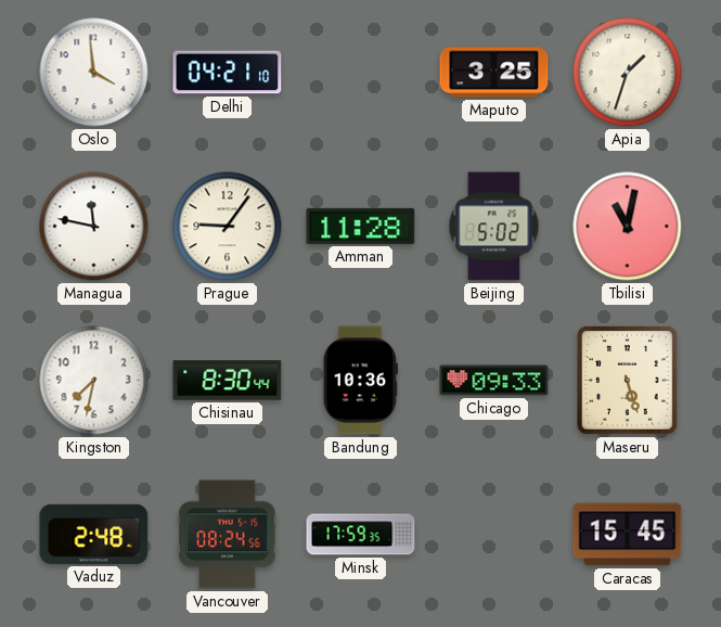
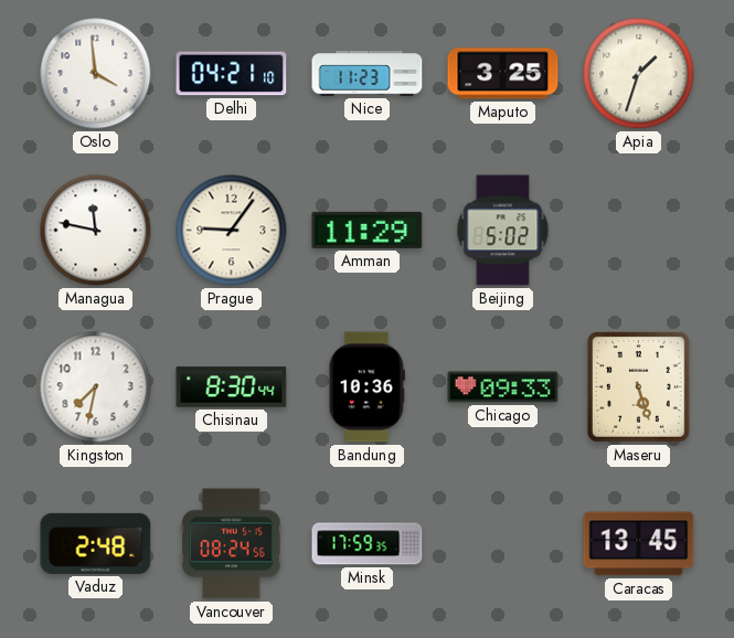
Nice: none -> 11:23
Amman: 11:28 -> 11:29
Tbilisi: 11:02 -> none
Caracas: 15:45 -> 13:45
